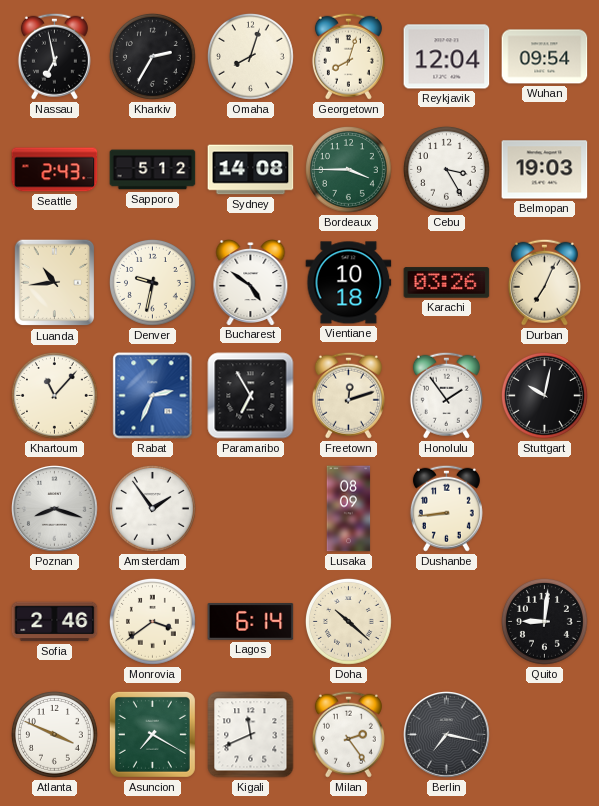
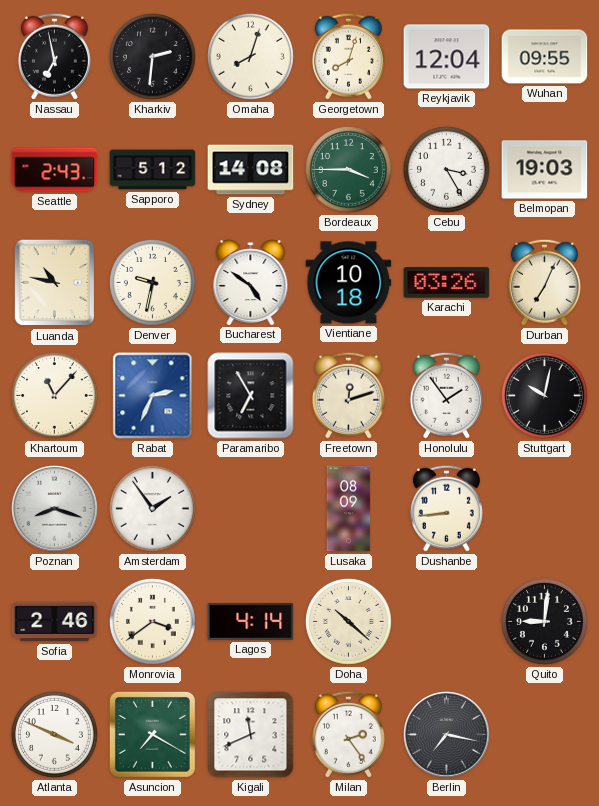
Kharkiv: 2:35 -> 2:31
Wuhan: 09:54 -> 09:55
Luanda: 10:44 -> 10:47
Lagos: 6:14 -> 4:14
